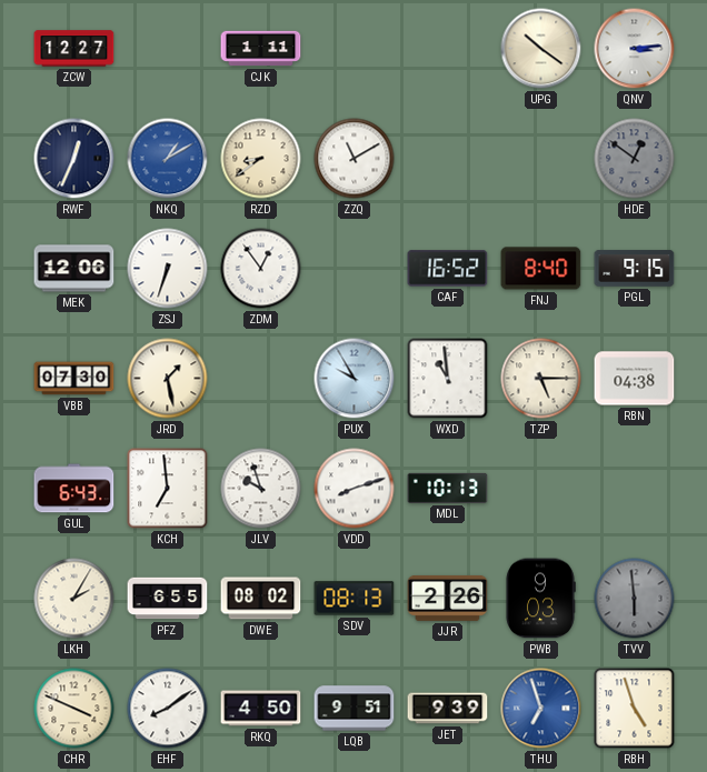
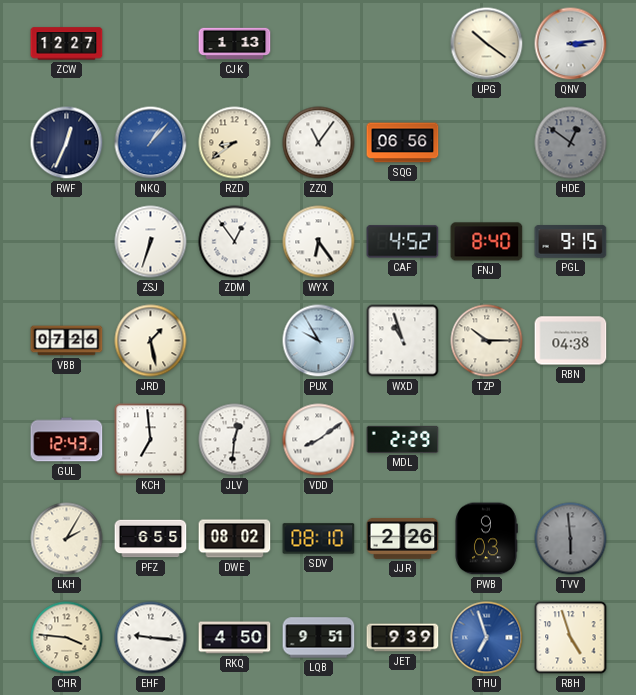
CJK: 1:11 -> 1:13
NKQ: 1:10 -> 1:07
ZZQ: 11:10 -> 11:06
SQG: none -> 06:56
MEK: 12:06 -> none
WYX: none -> 6:24
CAF: 16:52 -> 4:52
VBB: 07:30 -> 07:26
WXD: 10:59 -> 10:57
TZP: 5:15 -> 10:15
GUL: 6:43 -> 12:43
JLV: 9:57 -> 12:31
VDD: 8:12 -> 8:09
MDL: 10:13 -> 2:29
SDV: 08:13 -> 08:10
CHR: 3:49 -> 3:46
EHF: 8:09 -> 9:16
